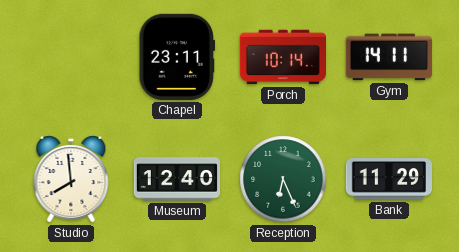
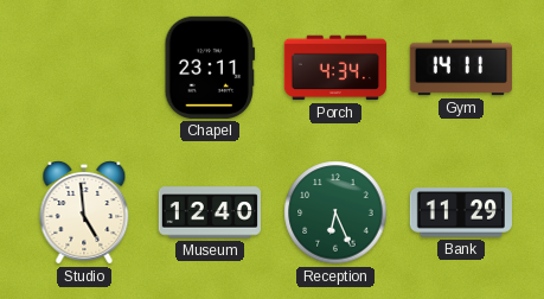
Porch: 10:14 -> 4:34
Studio: 7:59 -> 4:59
